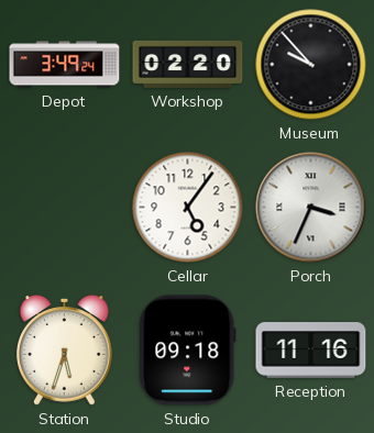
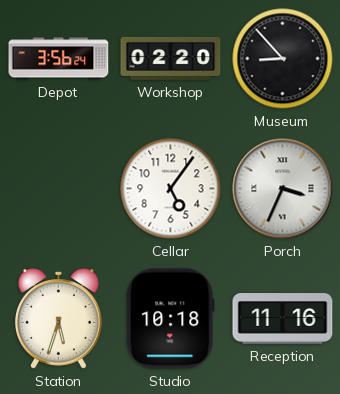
Depot: 3:49 -> 3:56
Museum: 9:53 -> 8:53
Studio: 09:18 -> 10:18
